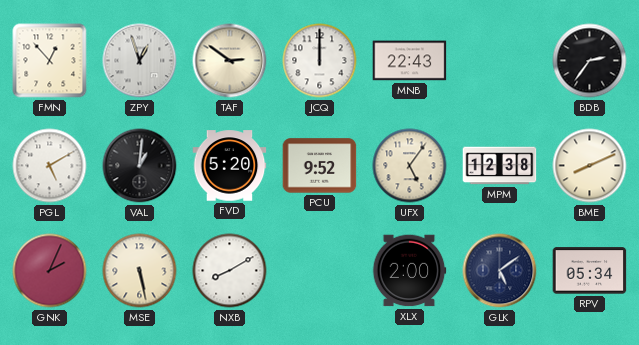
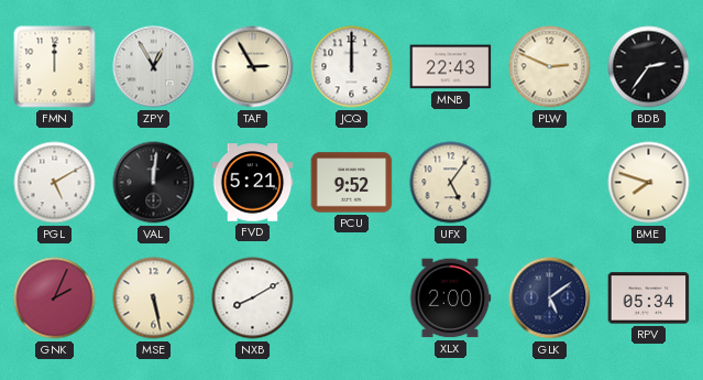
FMN: 12:53 -> 12:00
ZPY: 12:57 -> 12:55
TAF: 2:51 -> 2:55
PLW: none -> 2:49
VAL: 1:01 -> 12:01
FVD: 5:20 -> 5:21
MPM: 12:38 -> none
BME: 8:11 -> 7:48
